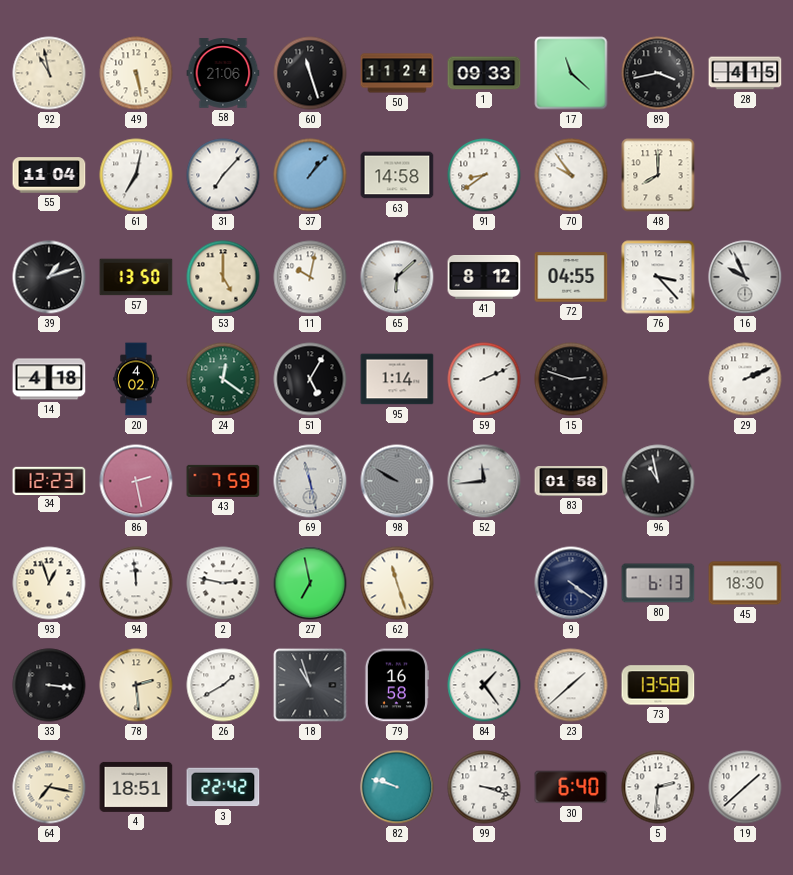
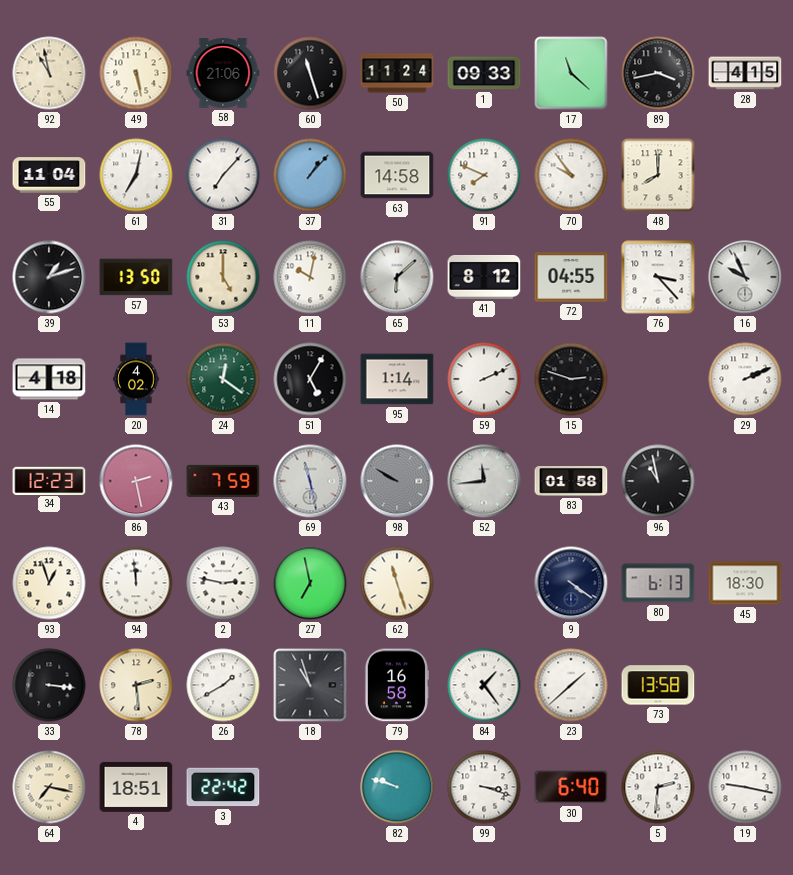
91: 8:39 -> 7:49
19: 1:38 -> 9:17
